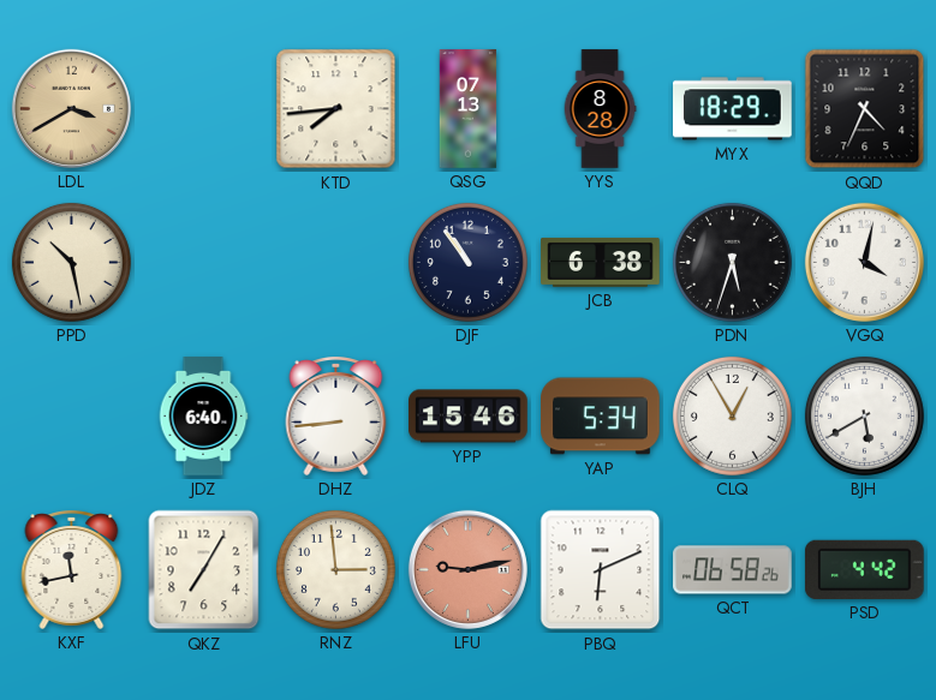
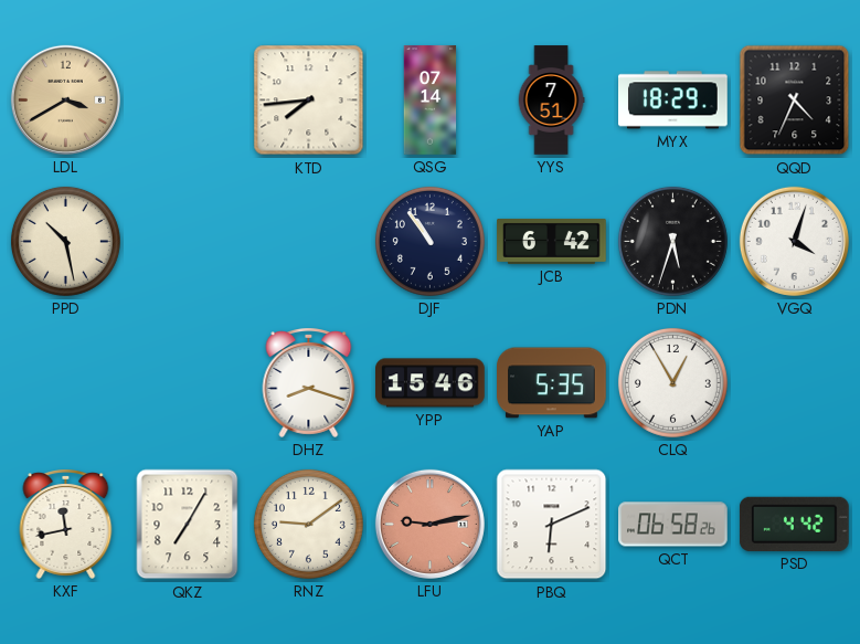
QSG: 07:13 -> 07:14
YYS: 8:28 -> 7:51
JCB: 6:38 -> 6:42
VGQ: 4:02 -> 4:03
JDZ: 6:40 -> none
DHZ: 8:44 -> 8:18
YAP: 5:34 -> 5:35
BJH: 5:40 -> none
RNZ: 2:59 -> 9:09
